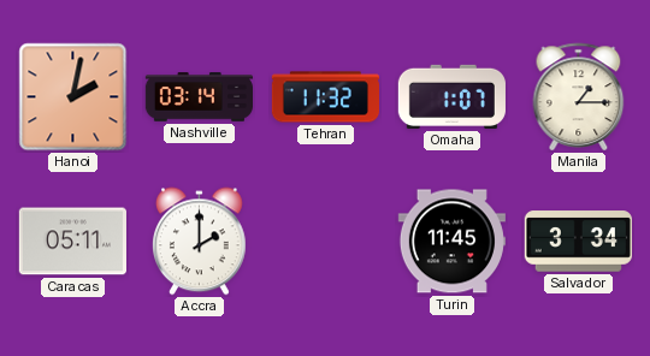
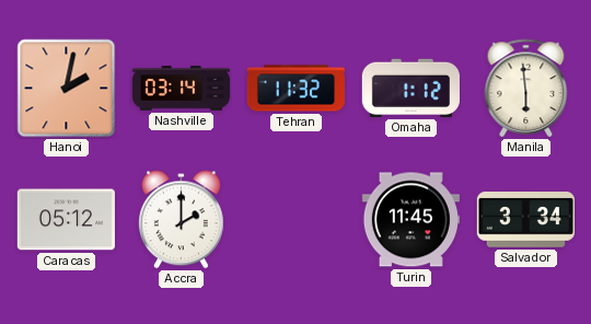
Omaha: 1:07 -> 1:12
Manila: 1:15 -> 5:59
Caracas: 05:11 -> 05:12
